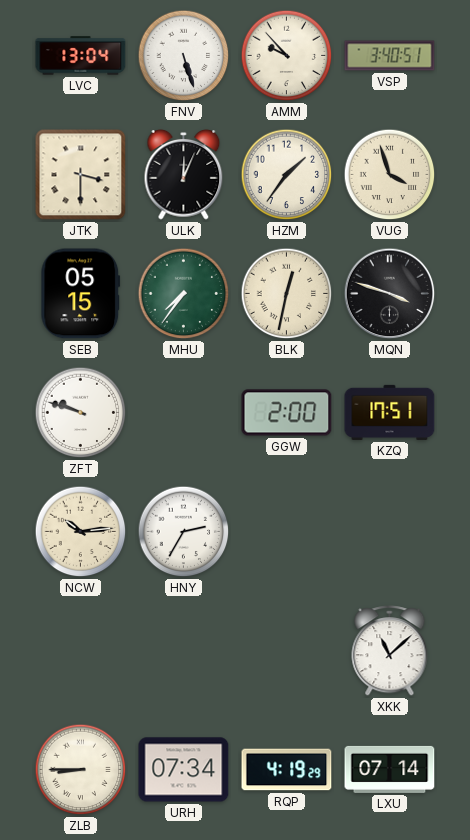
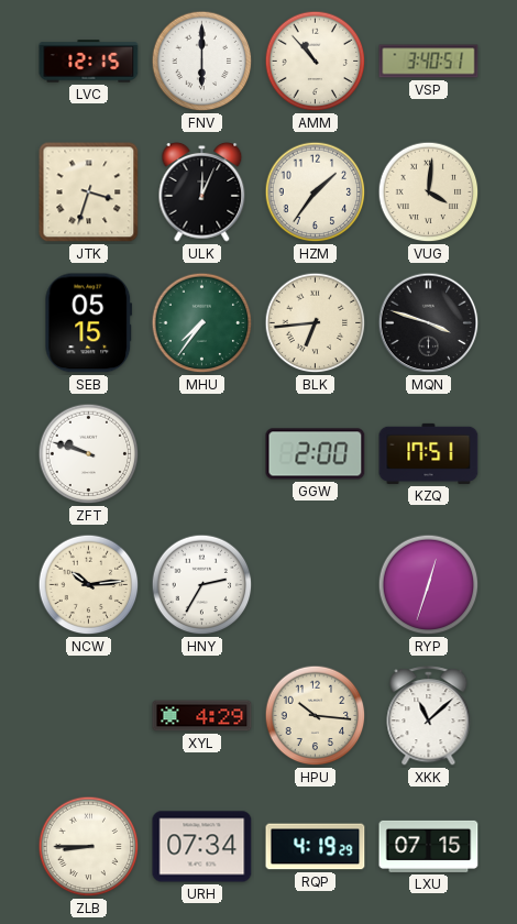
LVC: 13:04 -> 12:15
FNV: 5:27 -> 6:00
AMM: 9:53 -> 10:53
JTK: 3:30 -> 3:33
VUG: 3:57 -> 4:01
BLK: 12:32 -> 6:44
RYP: none -> 12:33
XYL: none -> 4:29
HPU: none -> 10:16
LXU: 07:14 -> 07:15
